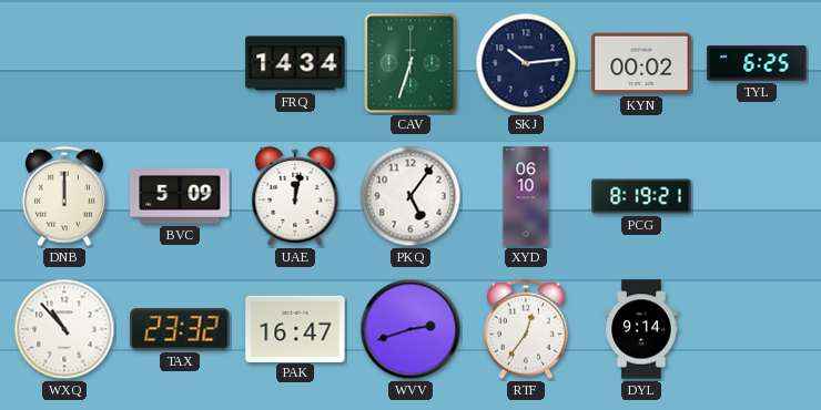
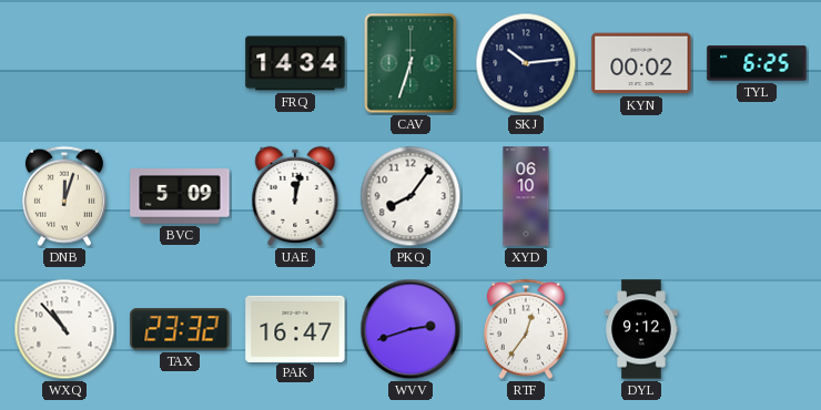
DNB: 12:00 -> 12:03
PKQ: 5:06 -> 8:06
PCG: 8:19 -> none
DYL: 9:14 -> 9:12
